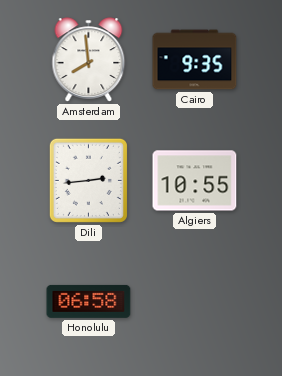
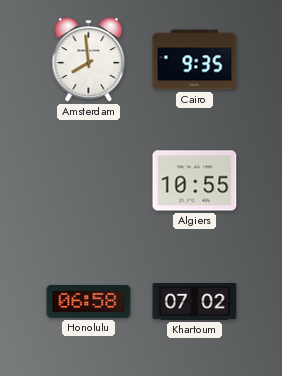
Dili: 2:44 -> none
Khartoum: none -> 07:02
